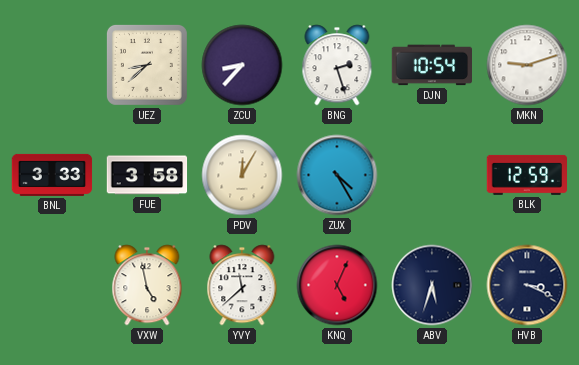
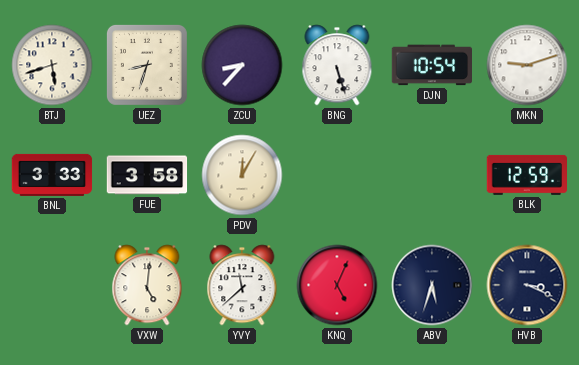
BTJ: none -> 5:42
UEZ: 8:38 -> 8:33
BNG: 2:27 -> 5:27
ZUX: 4:25 -> none
VXW: 4:58 -> 5:01
